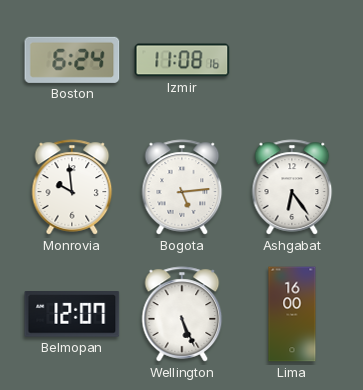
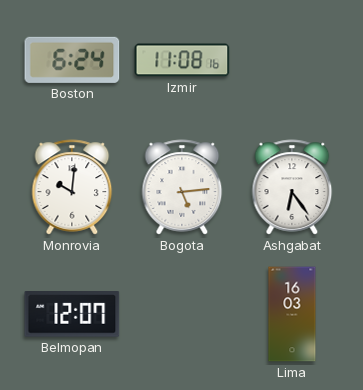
Monrovia: 9:59 -> 10:01
Wellington: 5:26 -> none
Lima: 16:00 -> 16:03
